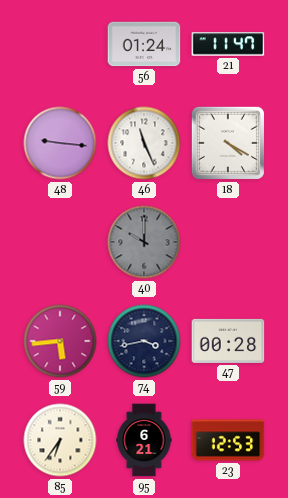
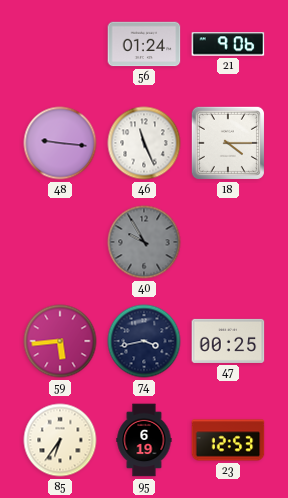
21: 11:47 -> 9:06
18: 4:20 -> 4:15
40: 10:00 -> 9:55
47: 00:28 -> 00:25
95: 6:21 -> 6:19
